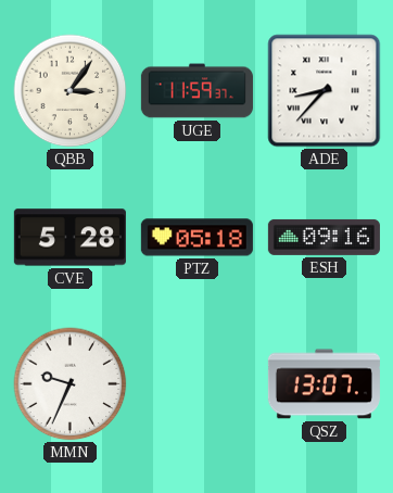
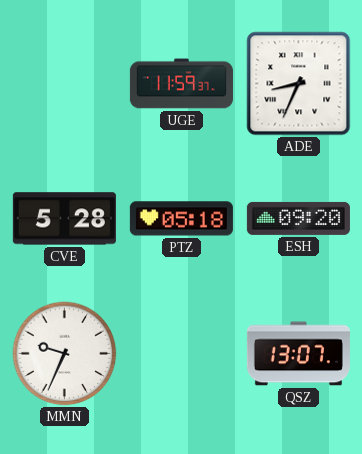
QBB: 3:06 -> none
ADE: 8:37 -> 8:34
ESH: 09:16 -> 09:20
